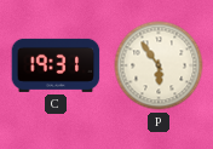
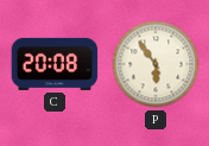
C: 19:31 -> 20:08
